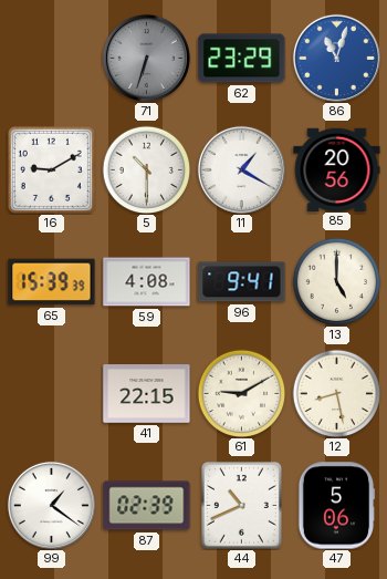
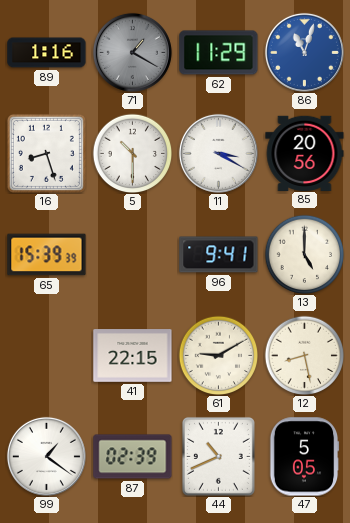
89: none -> 1:16
71: 6:33 -> 1:20
62: 23:29 -> 11:29
16: 9:10 -> 8:27
11: 1:20 -> 3:20
59: 4:08 -> none
47: 5:06 -> 5:05
